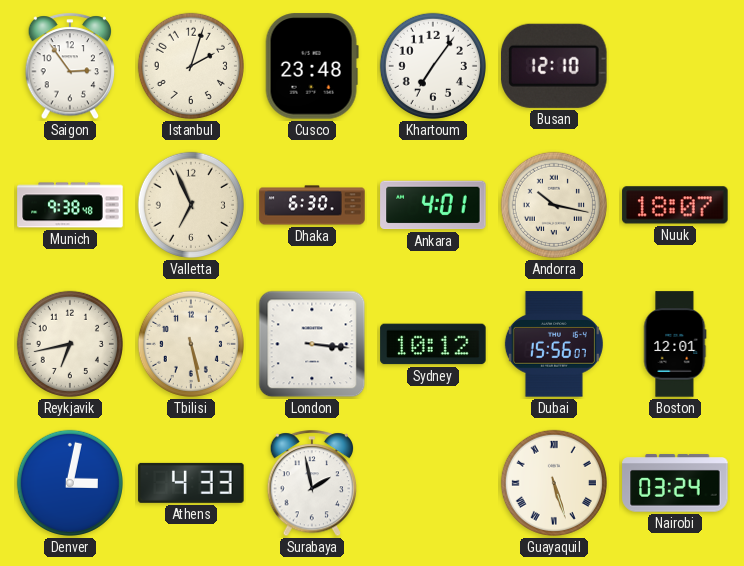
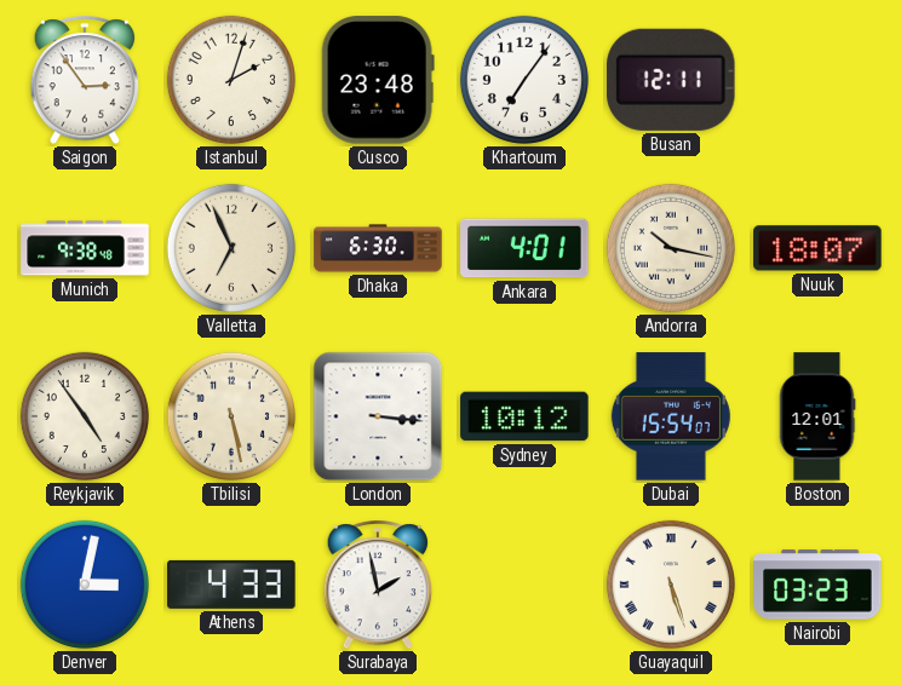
Busan: 12:10 -> 12:11
Reykjavik: 6:43 -> 4:54
Dubai: 15:56 -> 15:54
Nairobi: 03:24 -> 03:23
